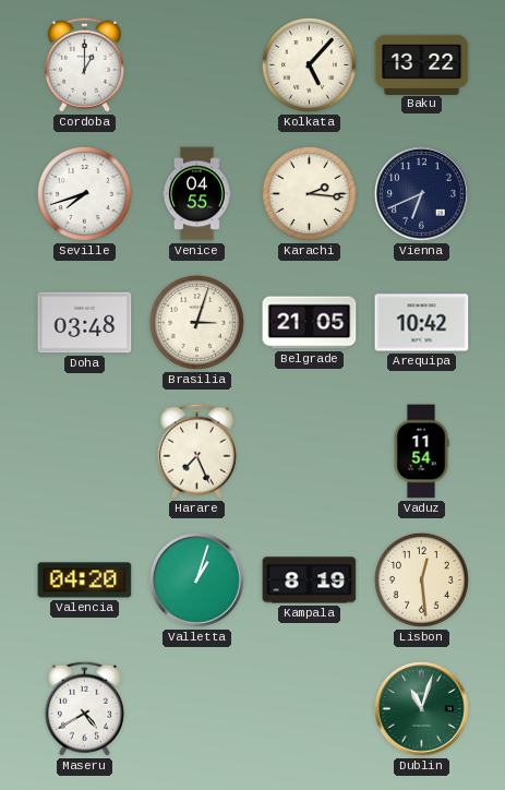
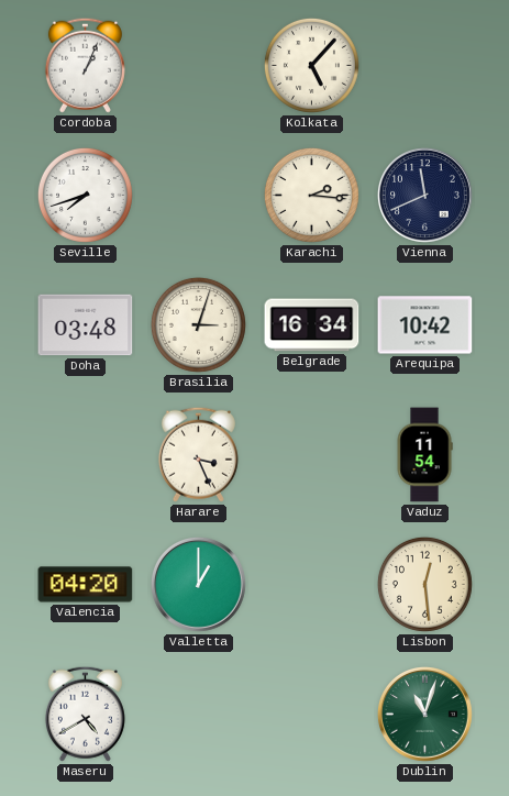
Cordoba: 1:00 -> 1:04
Baku: 13:22 -> none
Venice: 04:55 -> none
Vienna: 6:41 -> 11:41
Belgrade: 21:05 -> 16:34
Harare: 7:26 -> 3:26
Valletta: 1:03 -> 1:00
Kampala: 8:19 -> none
